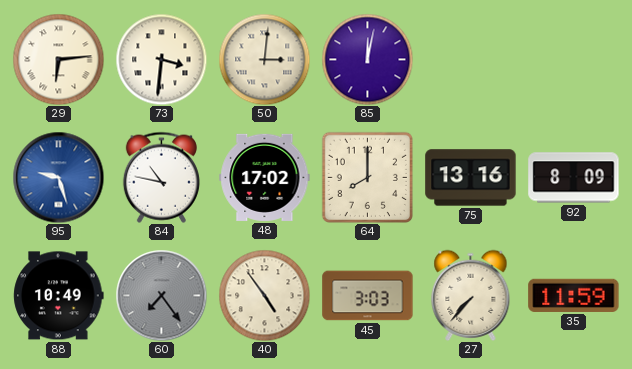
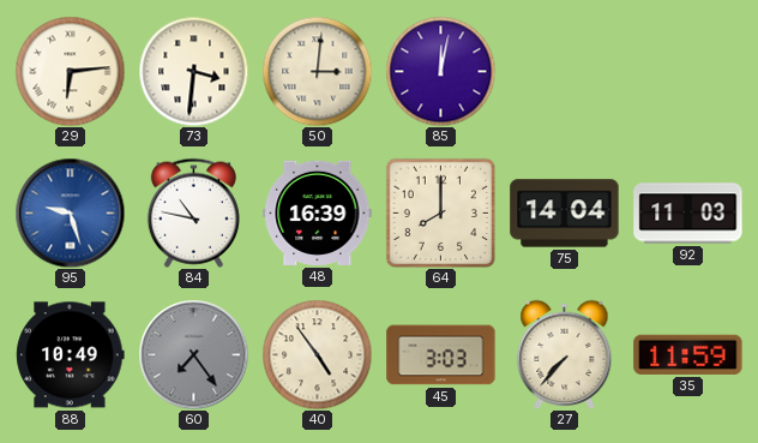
48: 17:02 -> 16:39
75: 13:16 -> 14:04
92: 8:09 -> 11:03
